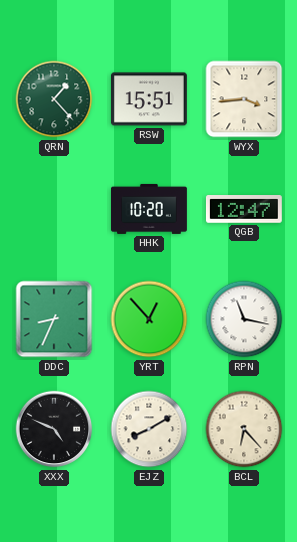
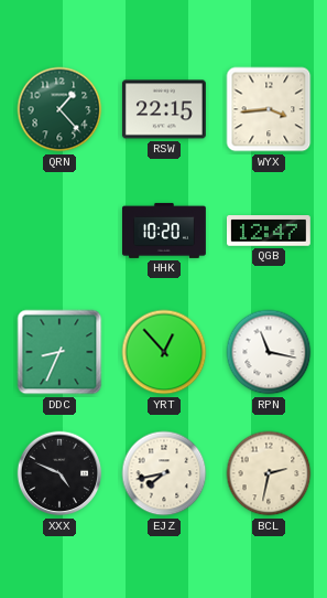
RSW: 15:51 -> 22:15
EJZ: 8:10 -> 7:43
BCL: 6:23 -> 2:32
